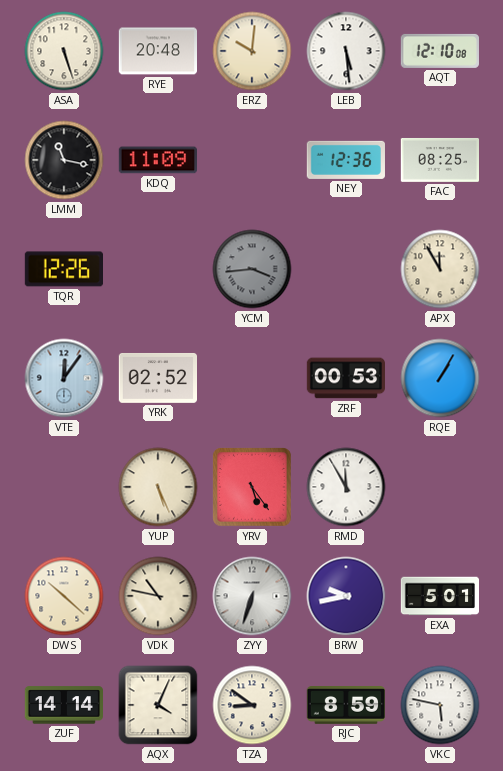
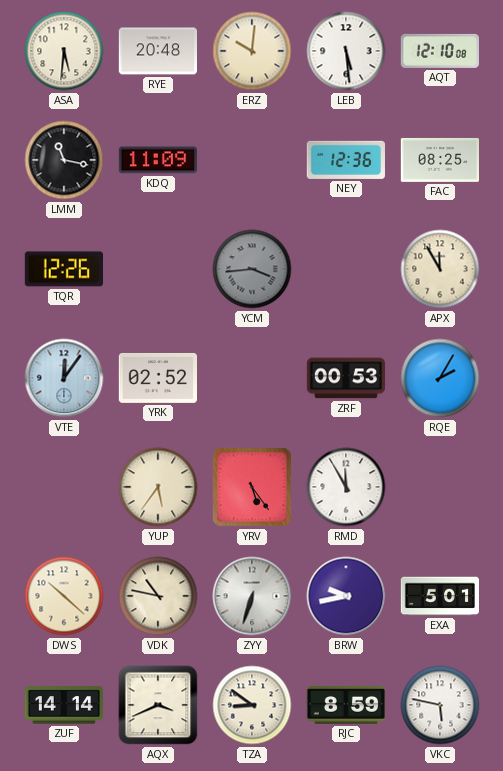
ASA: 5:27 -> 5:31
RQE: 1:05 -> 2:05
YUP: 5:26 -> 5:36
AQX: 4:04 -> 3:41
